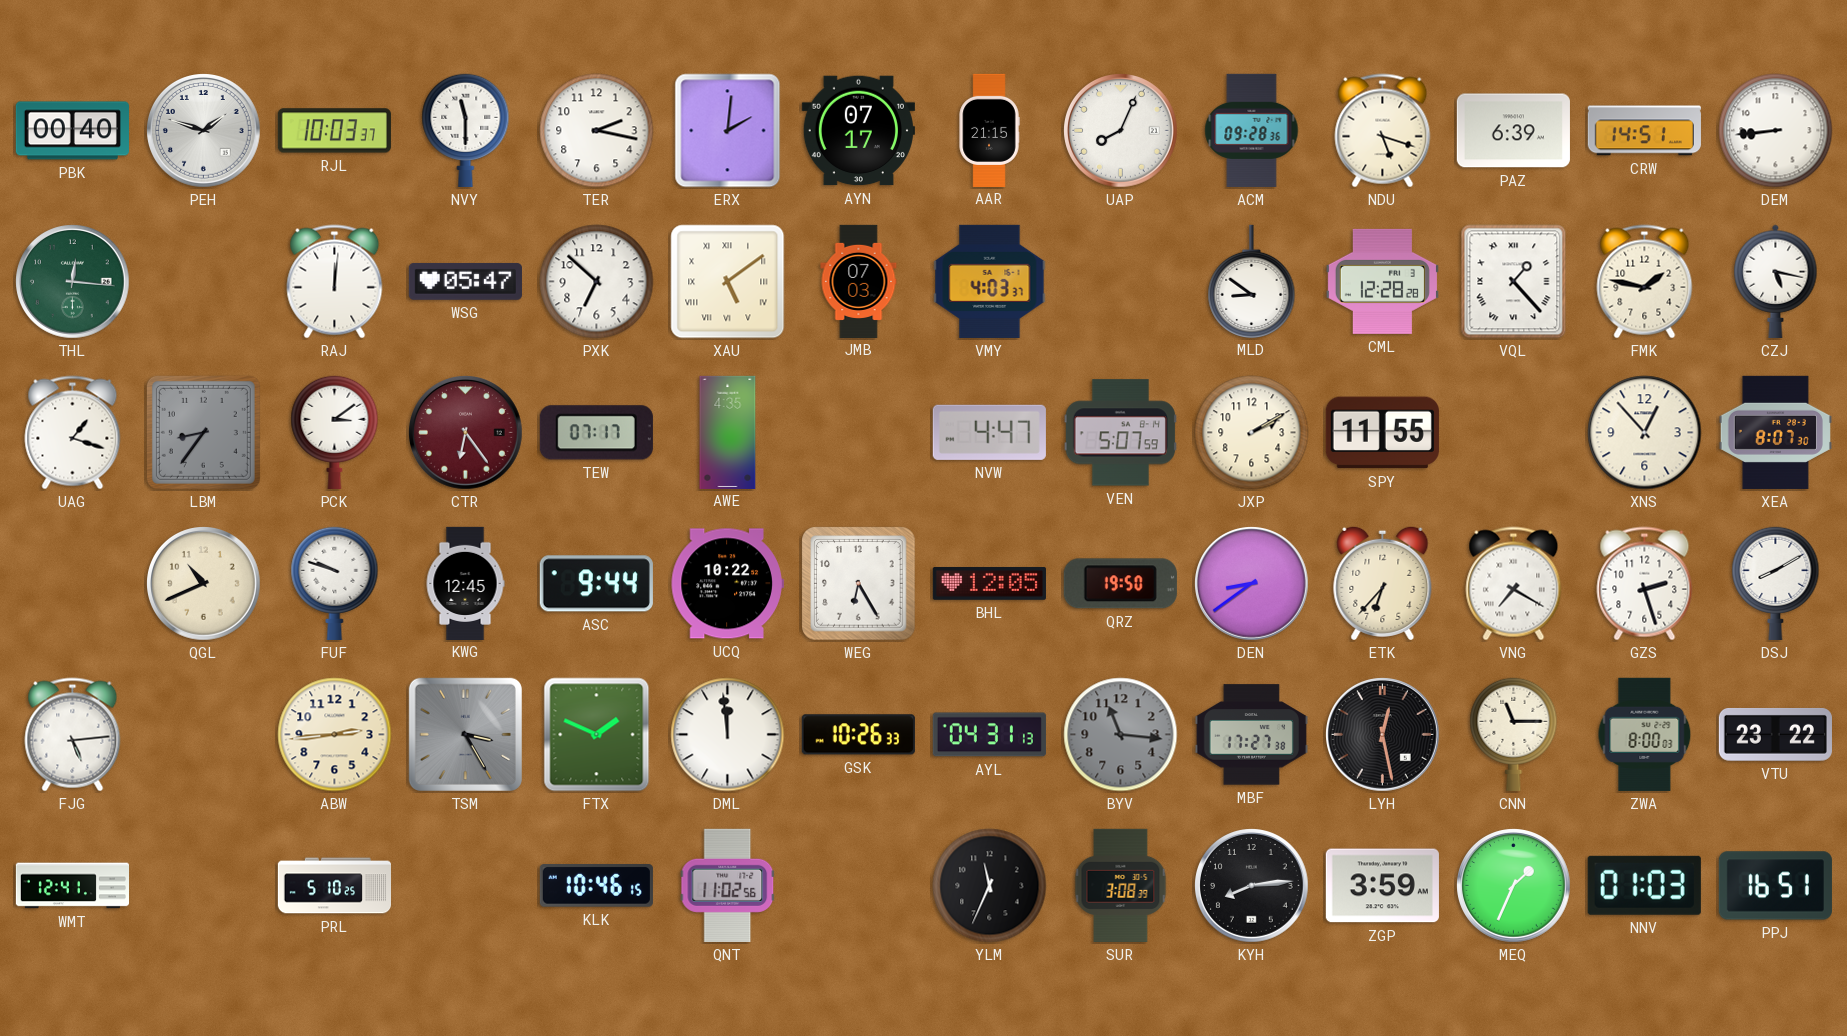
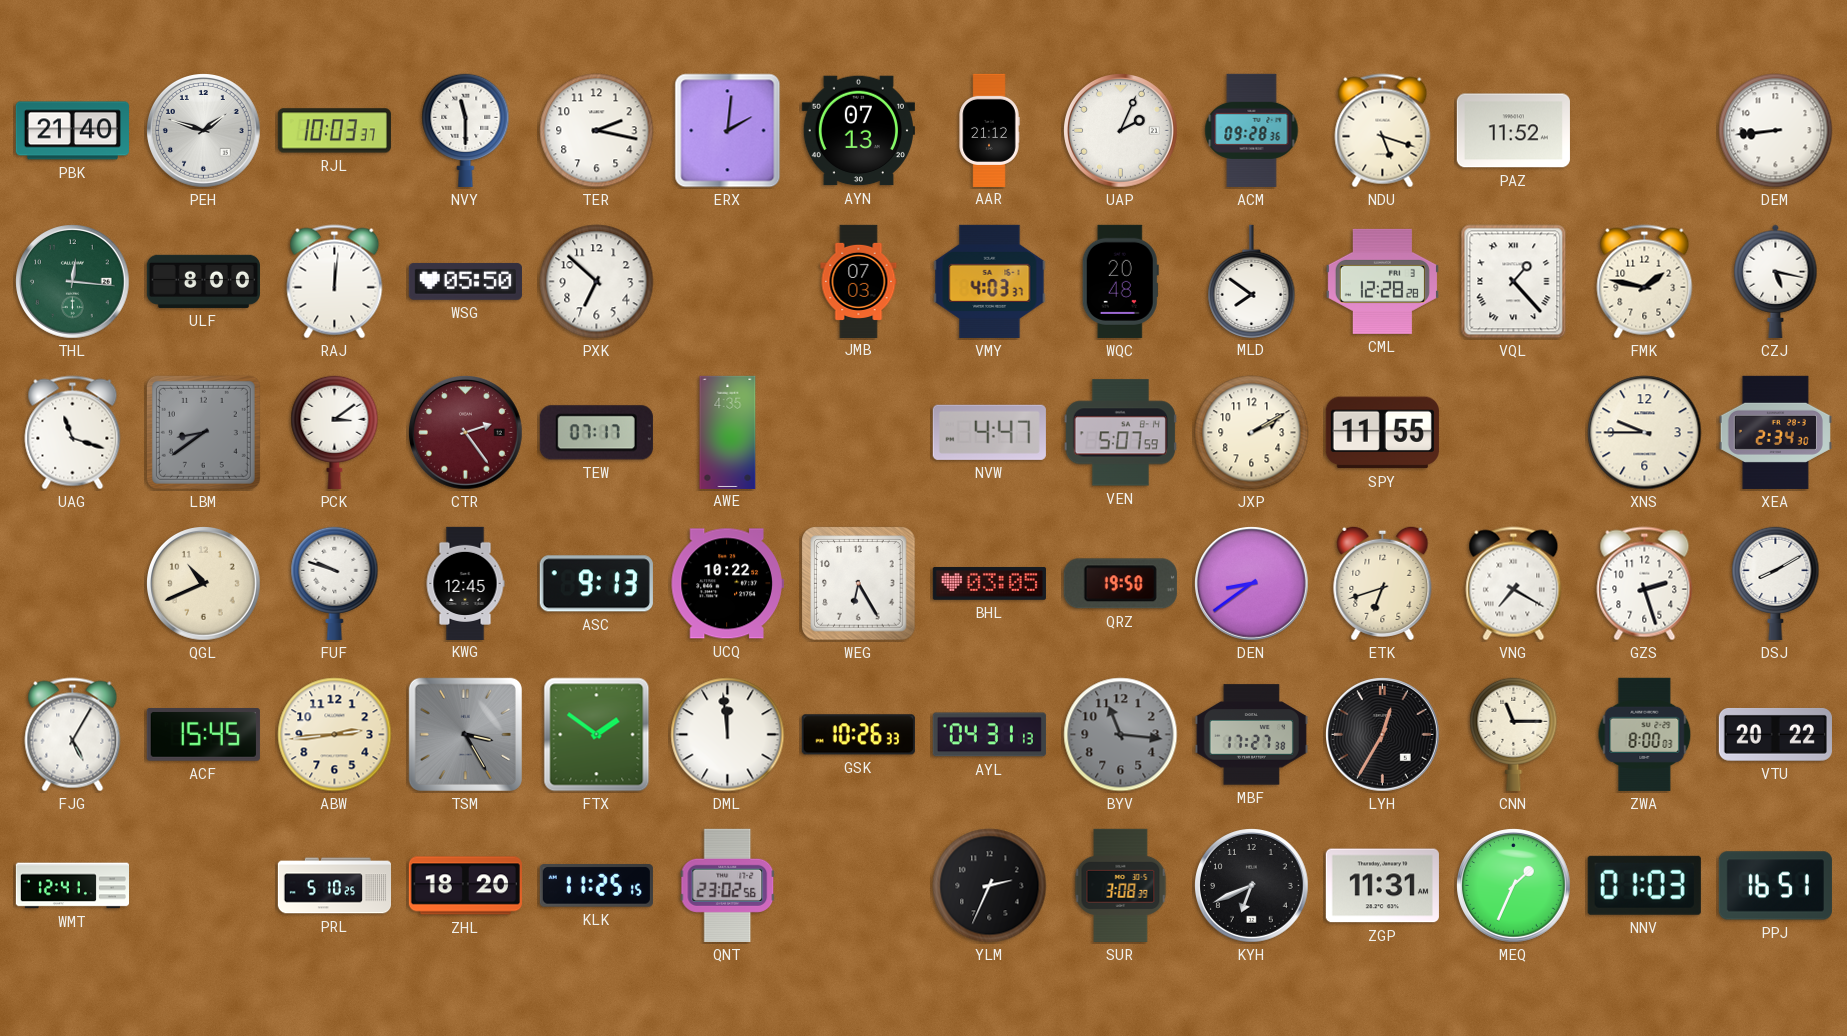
PBK: 00:40 -> 21:40
AYN: 07:17 -> 07:13
AAR: 21:15 -> 21:12
UAP: 8:04 -> 2:04
PAZ: 6:39 -> 11:52
CRW: 14:51 -> none
ULF: none -> 8:00
WSG: 05:47 -> 05:50
XAU: 5:09 -> none
WQC: none -> 20:48
MLD: 8:51 -> 7:51
UAG: 1:18 -> 11:18
LBM: 8:36 -> 8:39
CTR: 6:24 -> 2:24
XNS: 12:53 -> 9:45
XEA: 8:07 -> 2:34
ASC: 9:44 -> 9:13
BHL: 12:05 -> 03:05
ETK: 6:37 -> 6:42
FJG: 5:14 -> 5:05
ACF: none -> 15:45
FTX: 1:49 -> 1:51
LYH: 12:28 -> 12:35
VTU: 23:22 -> 20:22
ZHL: none -> 18:20
KLK: 10:46 -> 11:25
QNT: 11:02 -> 23:02
YLM: 11:34 -> 2:34
KYH: 8:14 -> 6:41
ZGP: 3:59 -> 11:31
